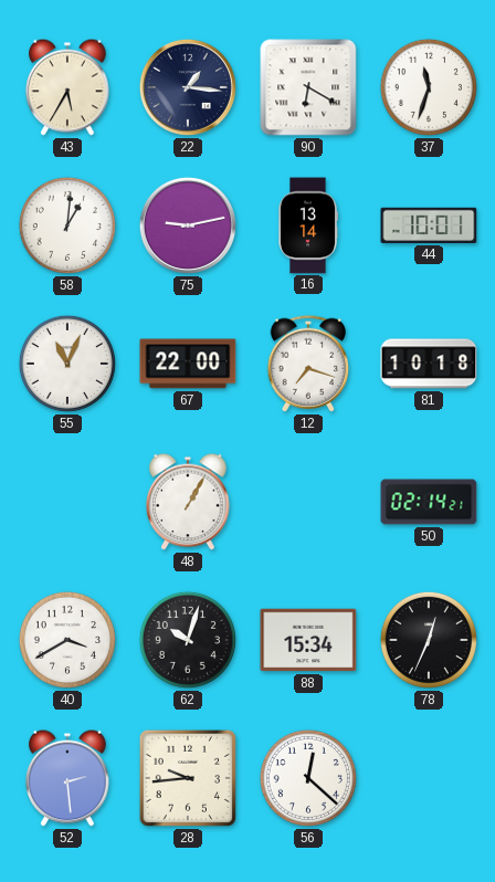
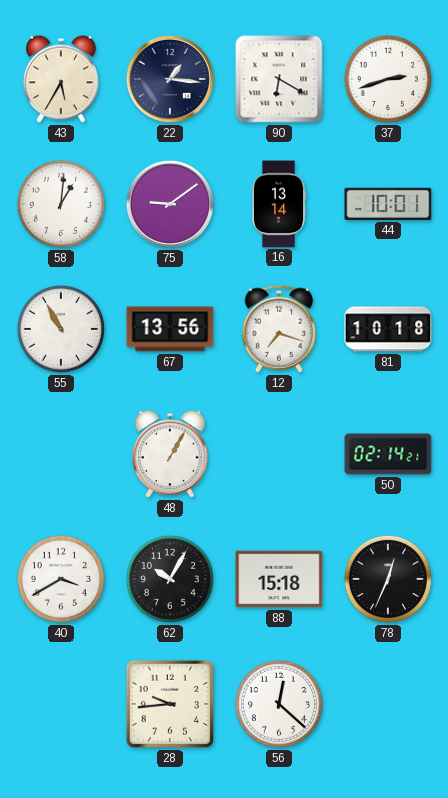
37: 11:33 -> 2:42
75: 9:13 -> 9:09
55: 11:04 -> 10:55
67: 22:00 -> 13:56
62: 10:03 -> 10:05
88: 15:34 -> 15:18
52: 2:29 -> none
